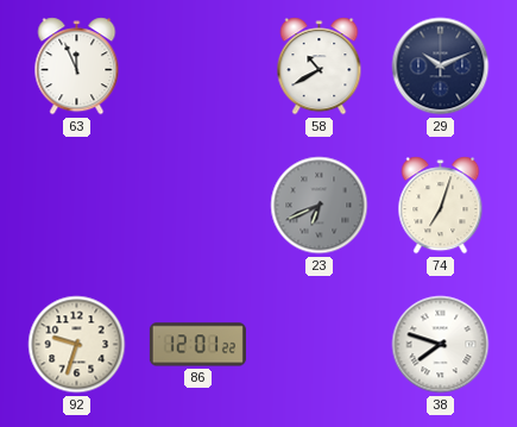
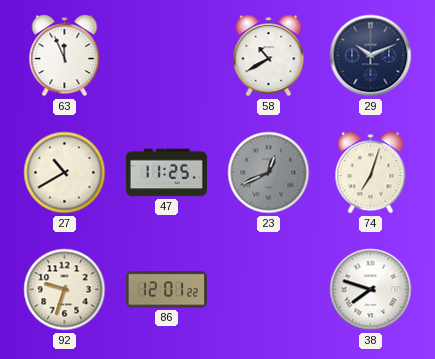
27: none -> 10:40
47: none -> 11:25
23: 6:41 -> 12:41
